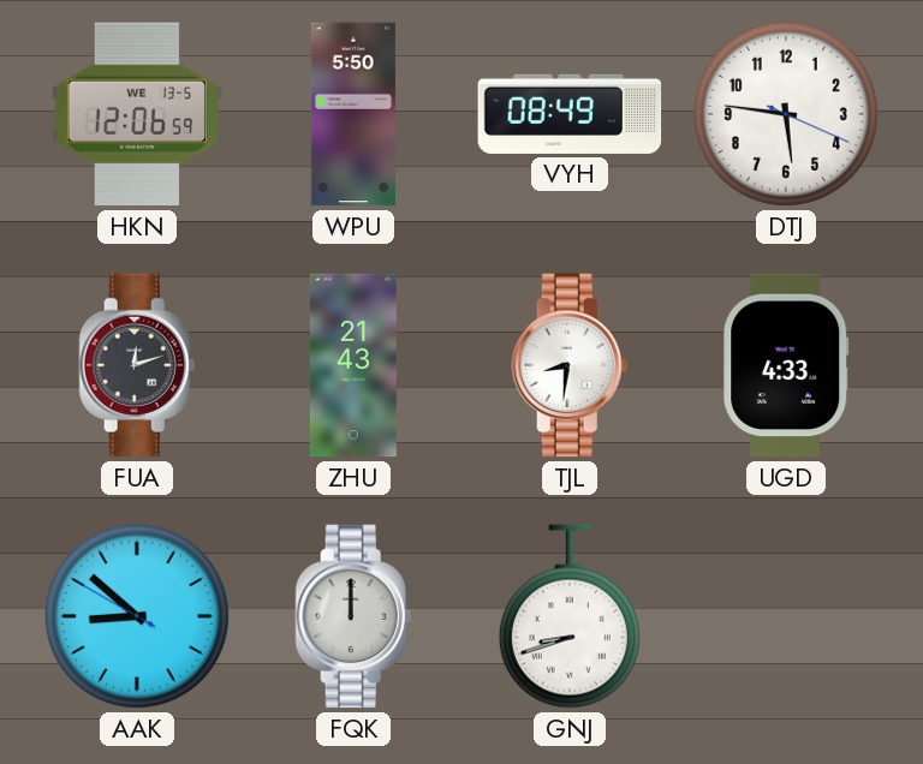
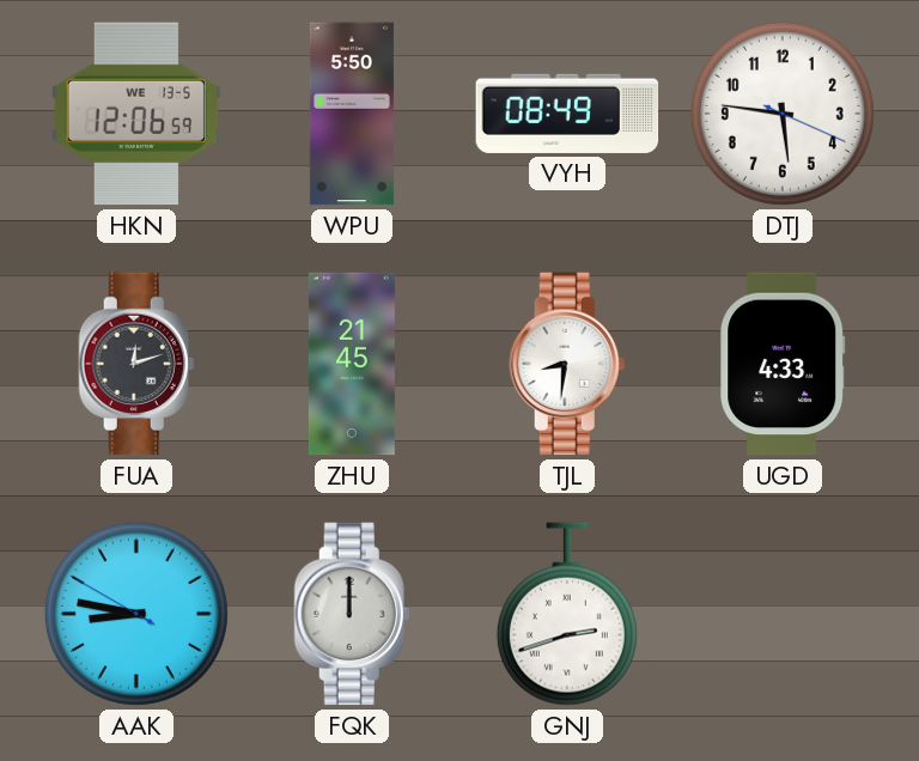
ZHU: 21:43 -> 21:45
AAK: 8:51 -> 8:46
GNJ: 8:42 -> 2:42
